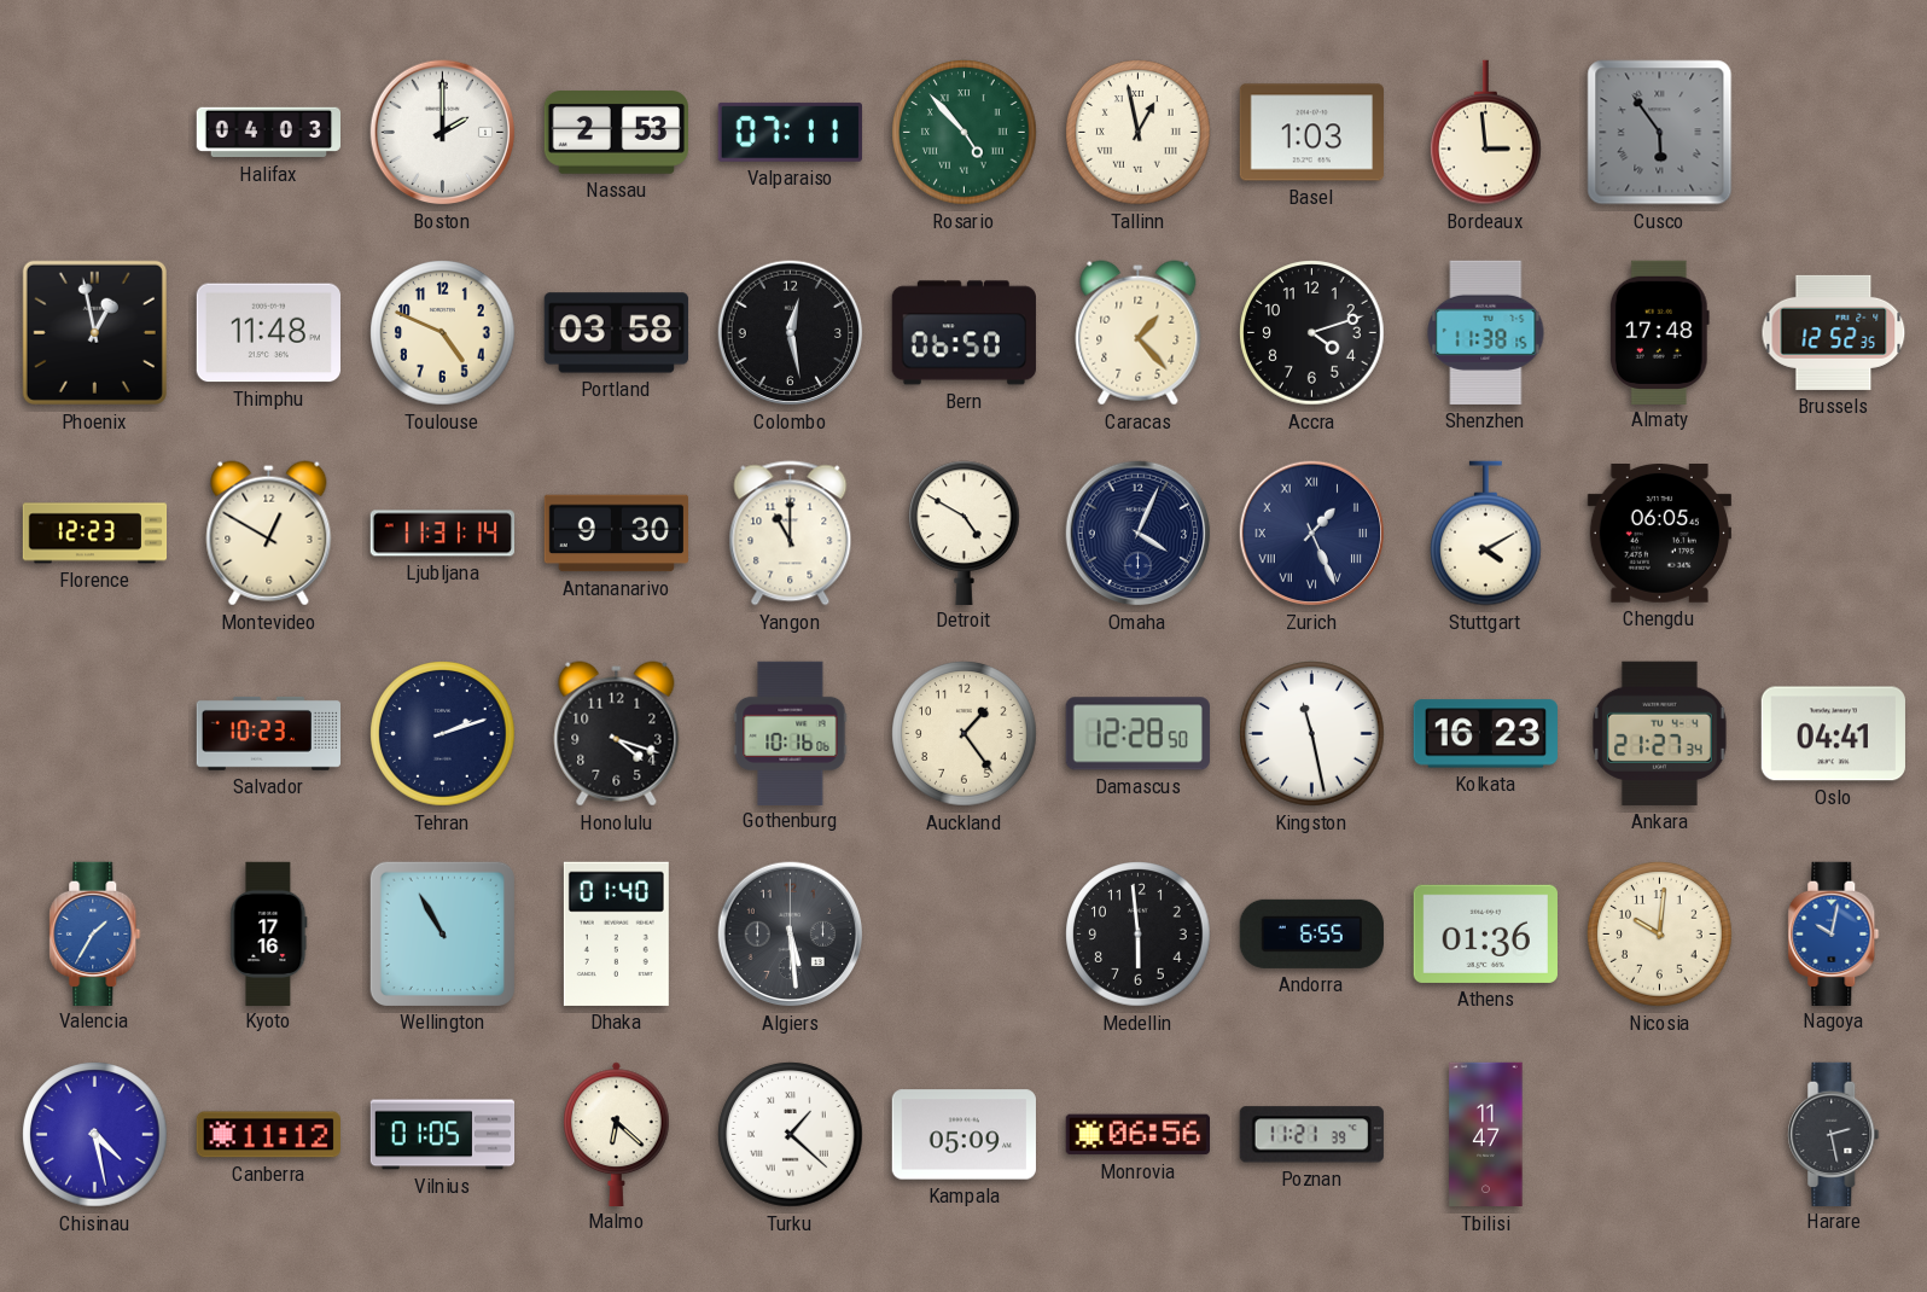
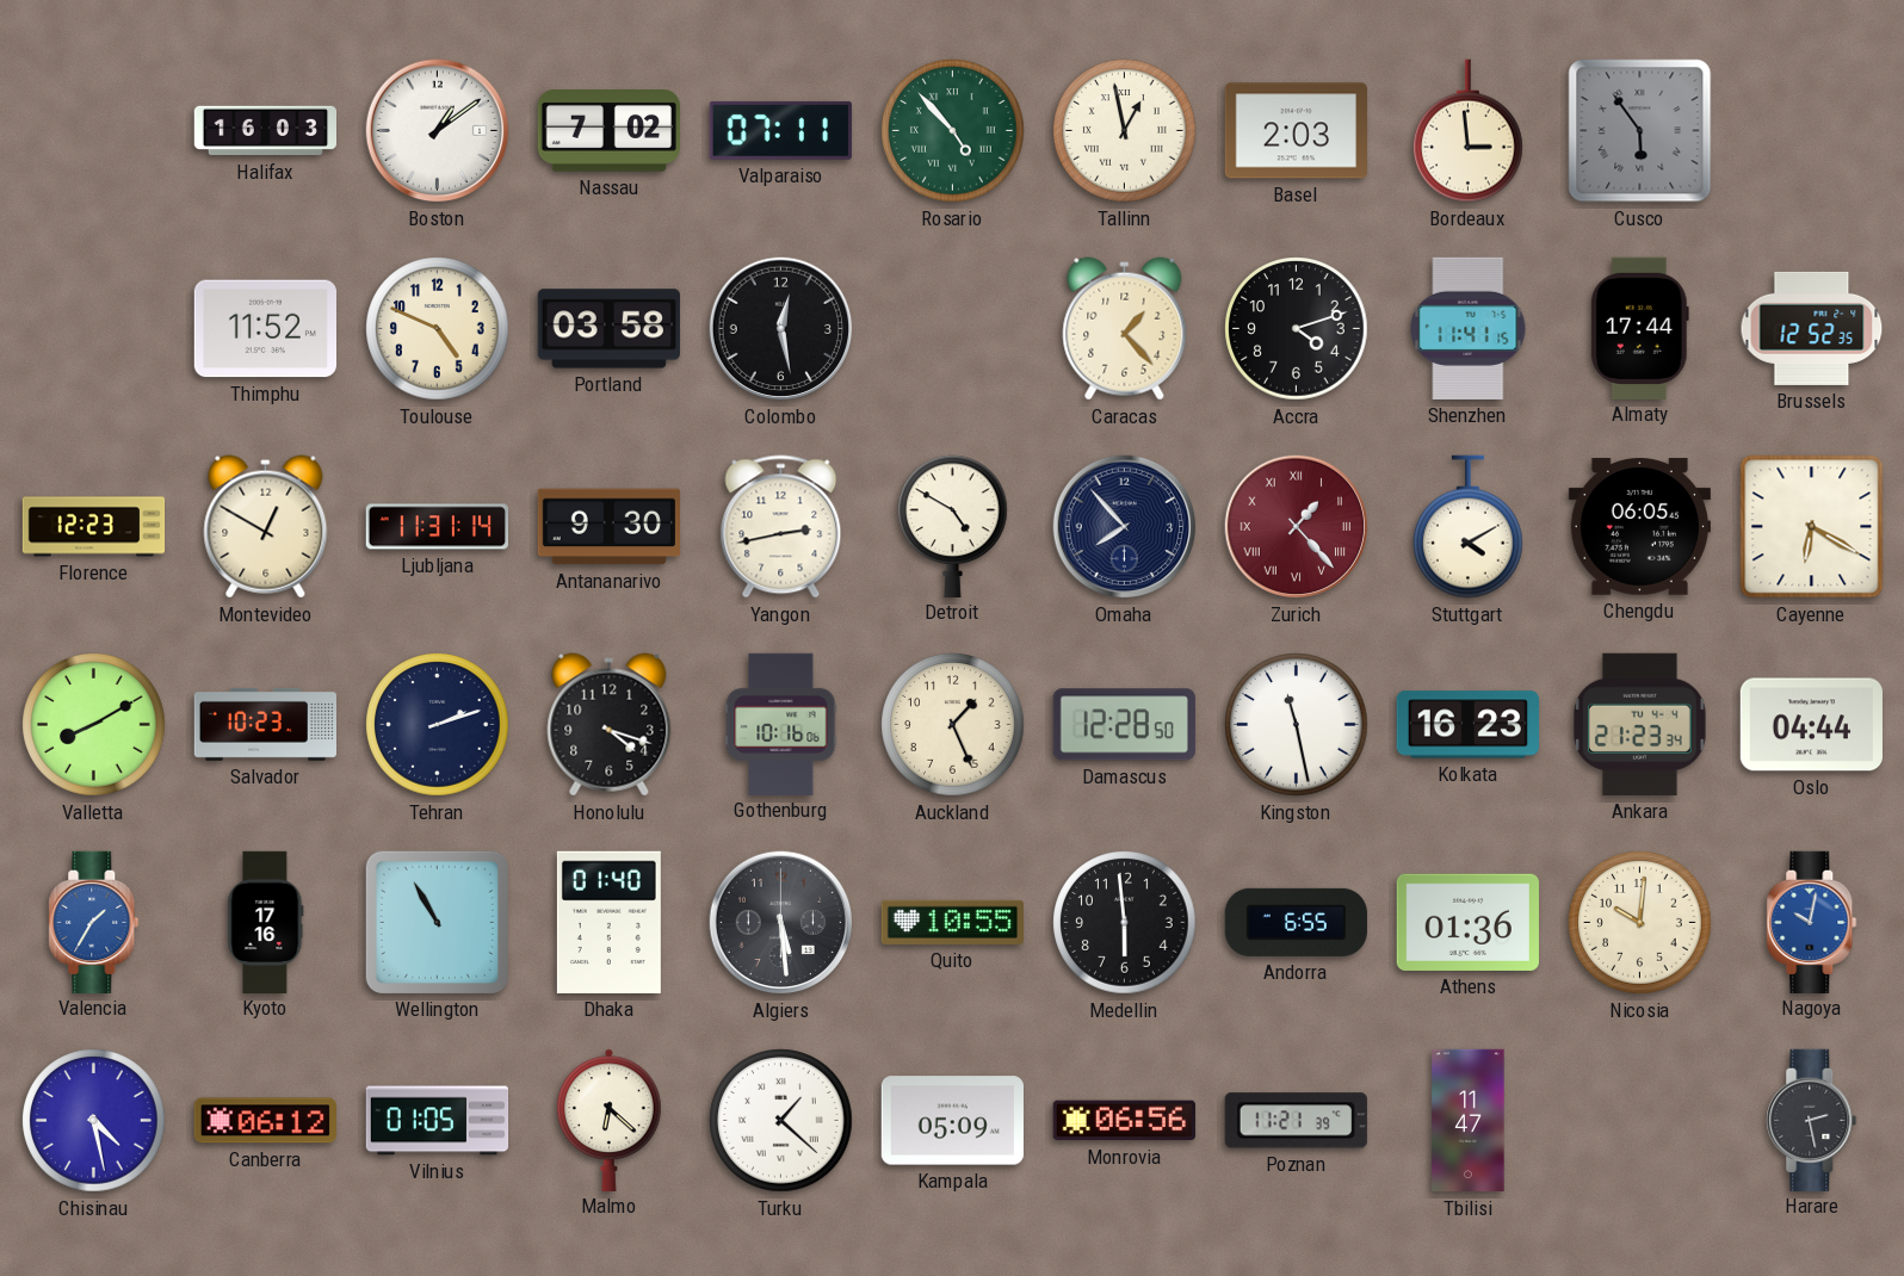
Halifax: 04:03 -> 16:03
Boston: 2:00 -> 1:09
Nassau: 2:53 -> 7:02
Basel: 1:03 -> 2:03
Phoenix: 12:58 -> none
Thimphu: 11:48 -> 11:52
Bern: 06:50 -> none
Shenzhen: 11:38 -> 11:41
Almaty: 17:48 -> 17:44
Yangon: 11:00 -> 2:43
Omaha: 4:04 -> 7:53
Zurich: 1:26 -> 1:23
Zurich dial: navy -> burgundy
Cayenne: none -> 6:20
Valletta: none -> 8:10
Auckland: 1:24 -> 1:26
Ankara: 21:27 -> 21:23
Oslo: 04:41 -> 04:44
Quito: none -> 10:55
Canberra: 11:12 -> 06:12
